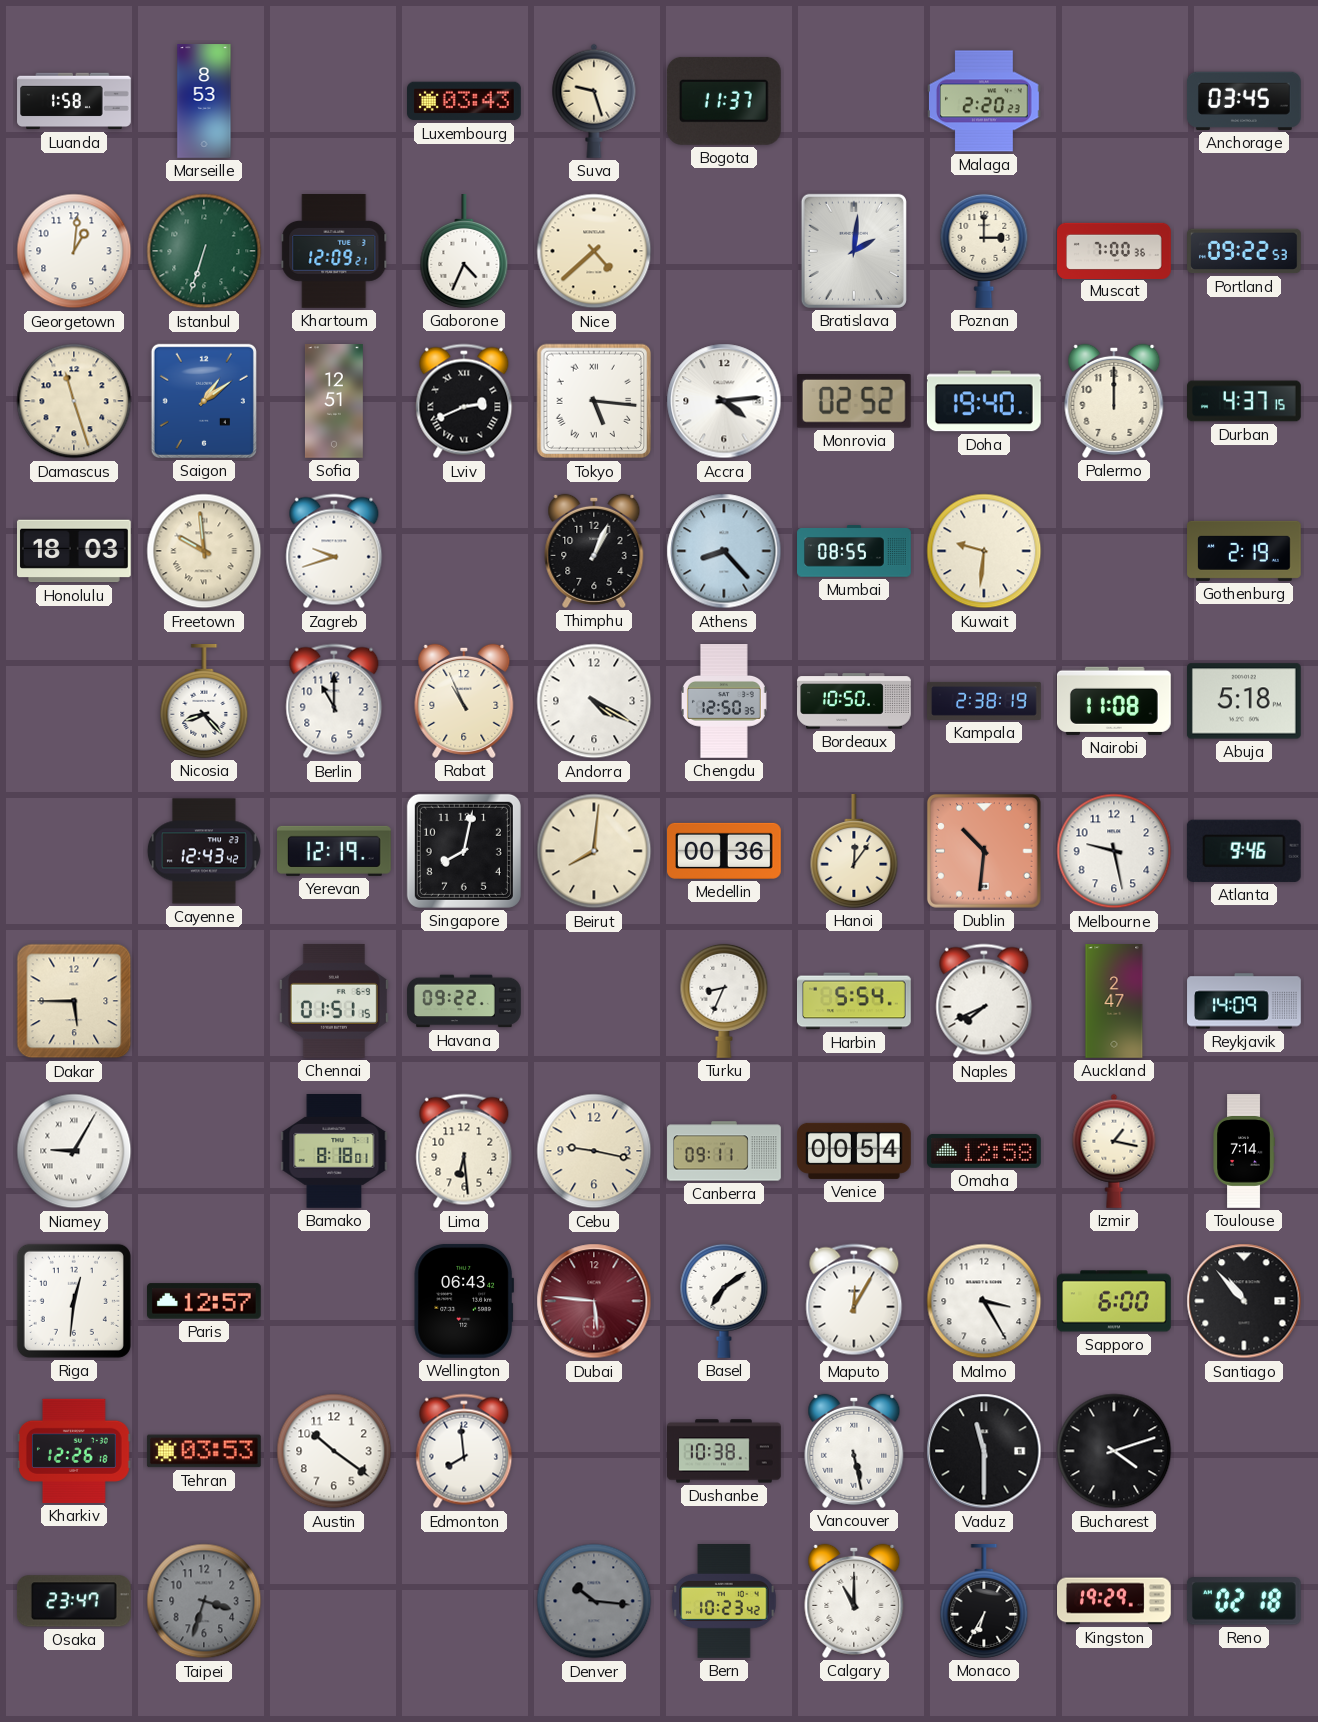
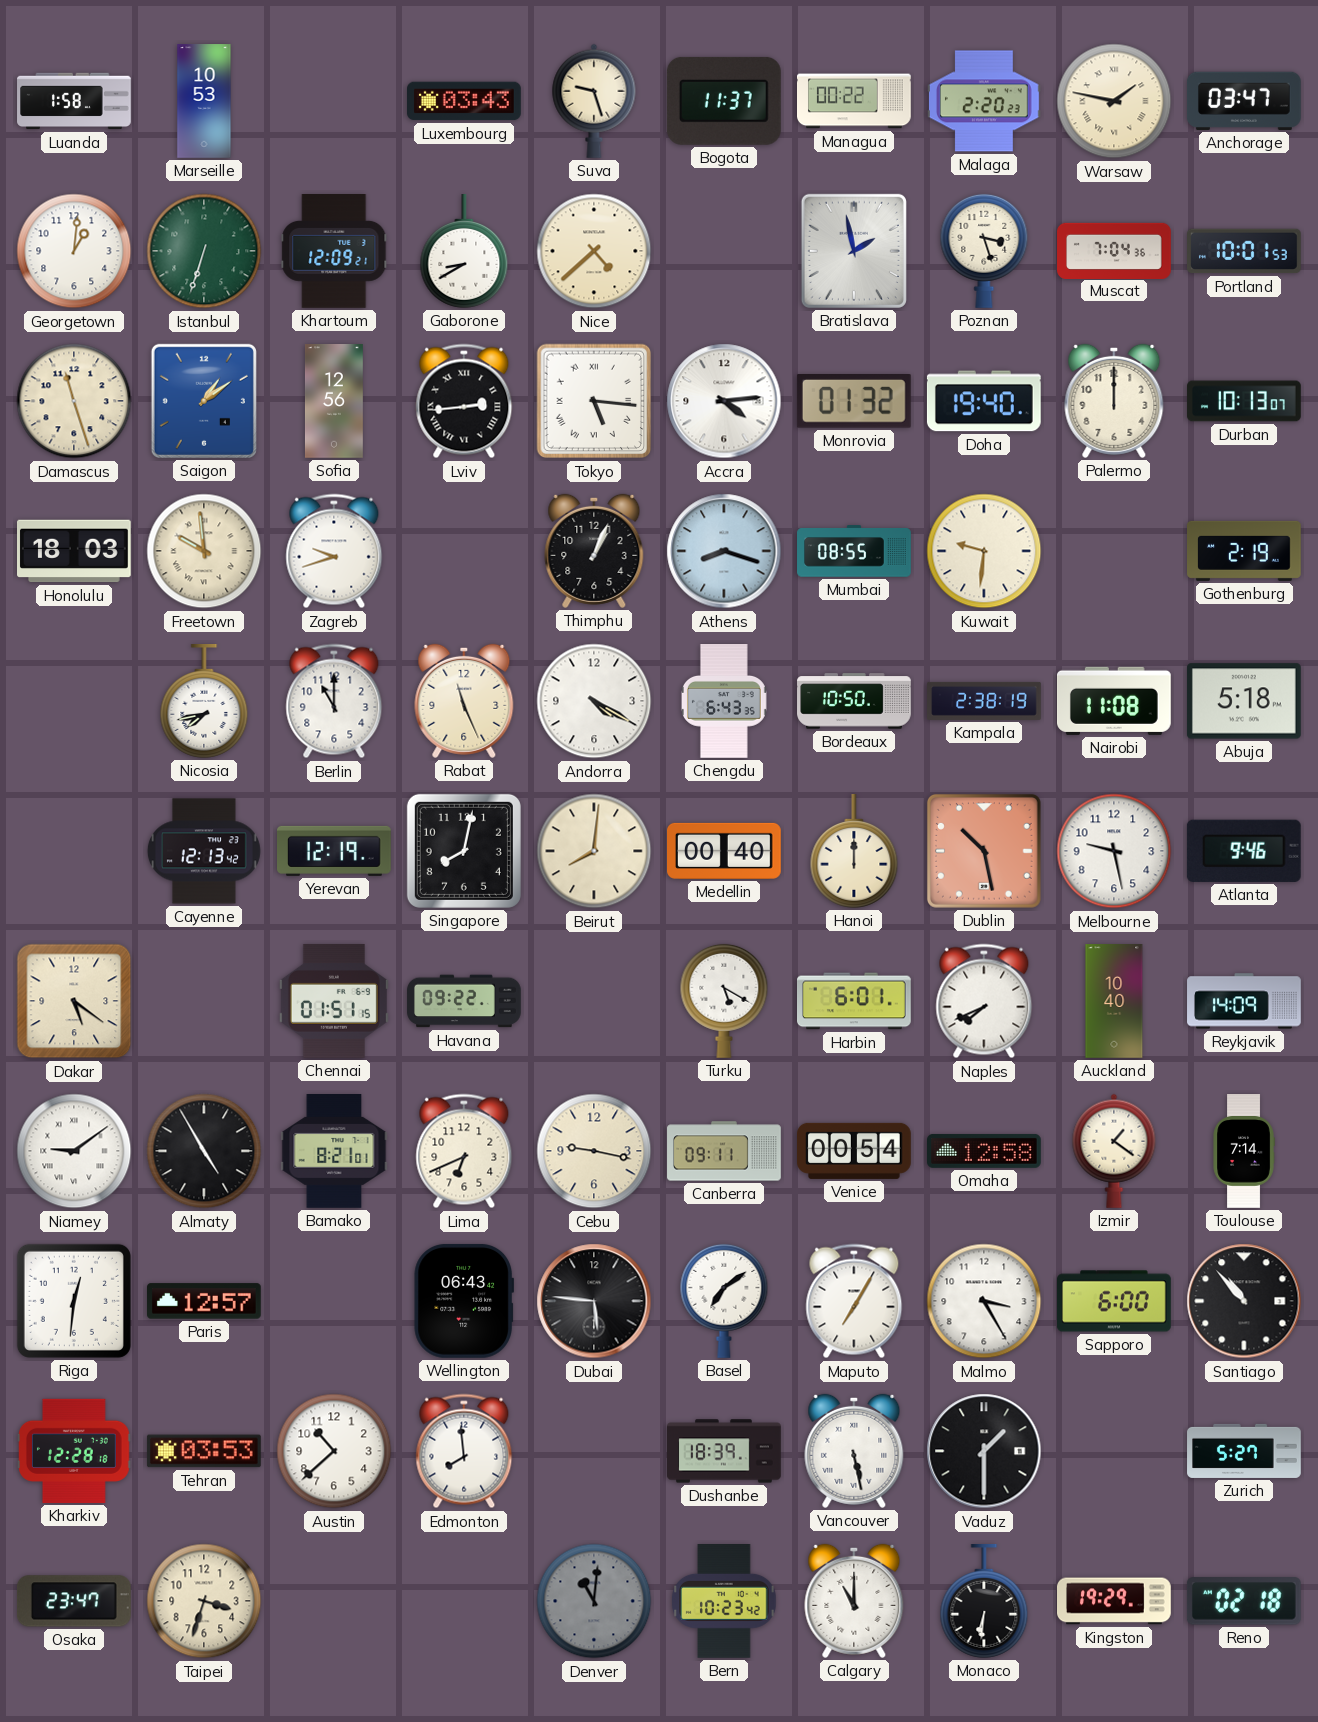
Marseille: 8:53 -> 10:53
Managua: none -> 00:22
Warsaw: none -> 1:47
Anchorage: 03:45 -> 03:47
Gaborone: 4:34 -> 8:40
Bratislava: 2:01 -> 1:58
Poznan: 3:00 -> 3:27
Muscat: 7:00 -> 7:04
Portland: 09:22 -> 10:01
Sofia: 12:51 -> 12:56
Lviv: 2:41 -> 2:44
Monrovia: 02:52 -> 01:32
Durban: 4:37 -> 10:13
Athens: 8:23 -> 8:18
Nicosia: 8:23 -> 7:43
Rabat: 10:56 -> 11:26
Chengdu: 12:50 -> 6:43
Cayenne: 12:43 -> 12:13
Medellin: 00:36 -> 00:40
Hanoi: 12:06 -> 12:00
Dublin: 10:31 -> 10:28
Dakar: 5:45 -> 5:21
Turku: 8:34 -> 5:20
Harbin: 5:54 -> 6:01
Auckland: 2:47 -> 10:40
Niamey: 9:05 -> 9:09
Almaty: none -> 4:55
Bamako: 8:18 -> 8:21
Lima: 6:29 -> 6:41
Izmir: 1:17 -> 1:21
Dubai dial: burgundy -> black
Maputo: 12:05 -> 7:05
Kharkiv: 12:26 -> 12:28
Austin: 10:21 -> 10:38
Dushanbe: 10:38 -> 18:39
Vaduz: 11:30 -> 1:30
Bucharest: 4:12 -> none
Zurich: none -> 5:27
Taipei dial: grey -> cream
Denver: 10:16 -> 11:01
Monaco: 6:35 -> 6:31
